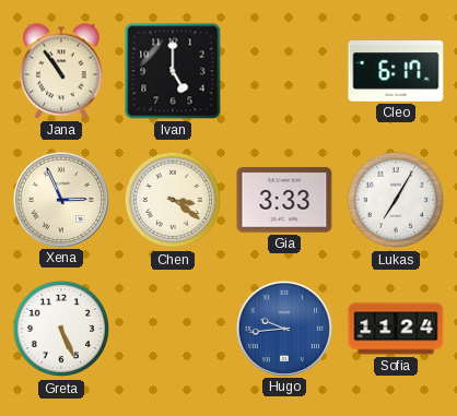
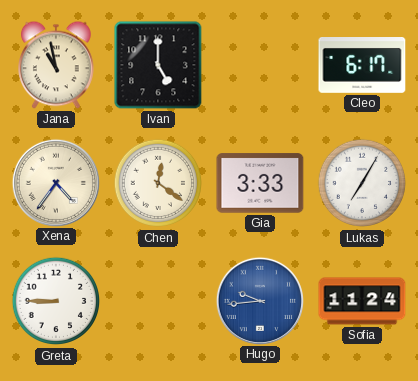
Jana: 10:54 -> 10:58
Xena: 2:56 -> 4:36
Chen: 3:21 -> 12:21
Greta: 5:26 -> 8:45
